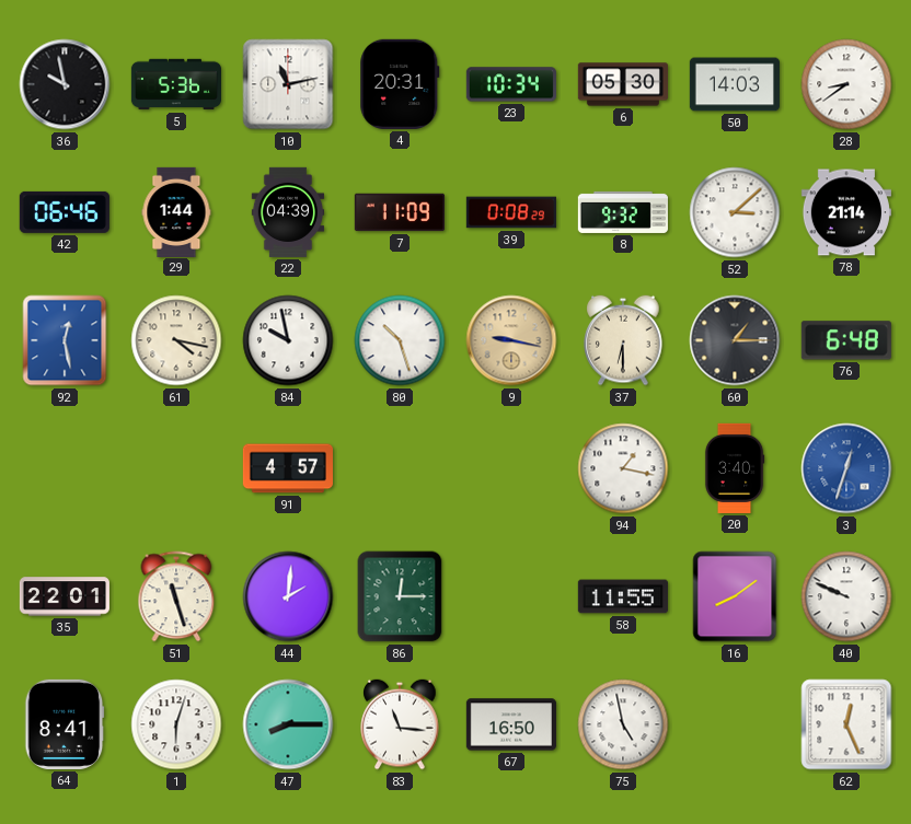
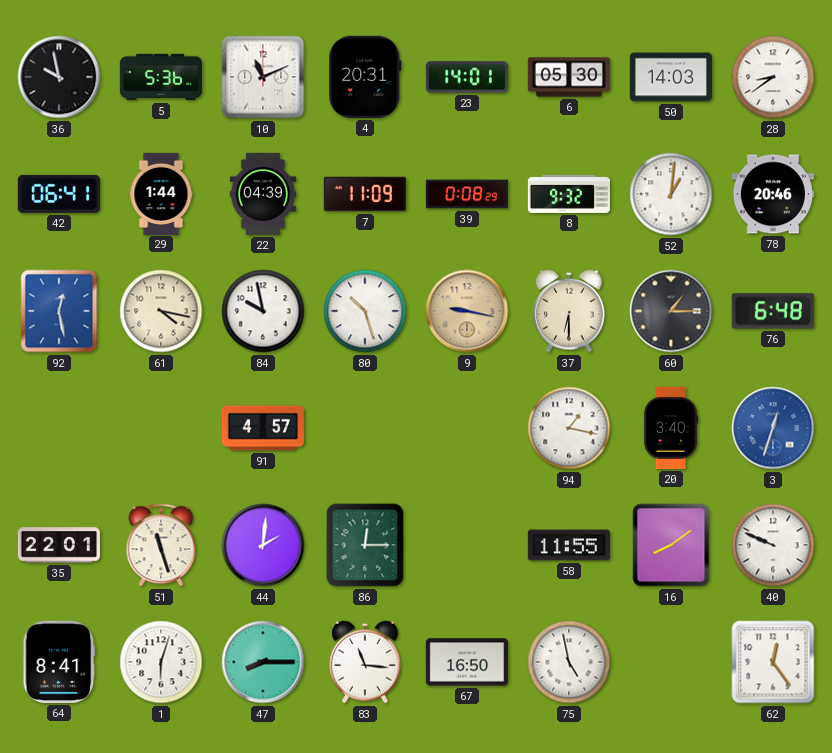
10: 11:13 -> 11:11
23: 10:34 -> 14:01
42: 06:46 -> 06:41
52: 3:08 -> 1:01
78: 21:14 -> 20:46
62: 12:26 -> 12:24
